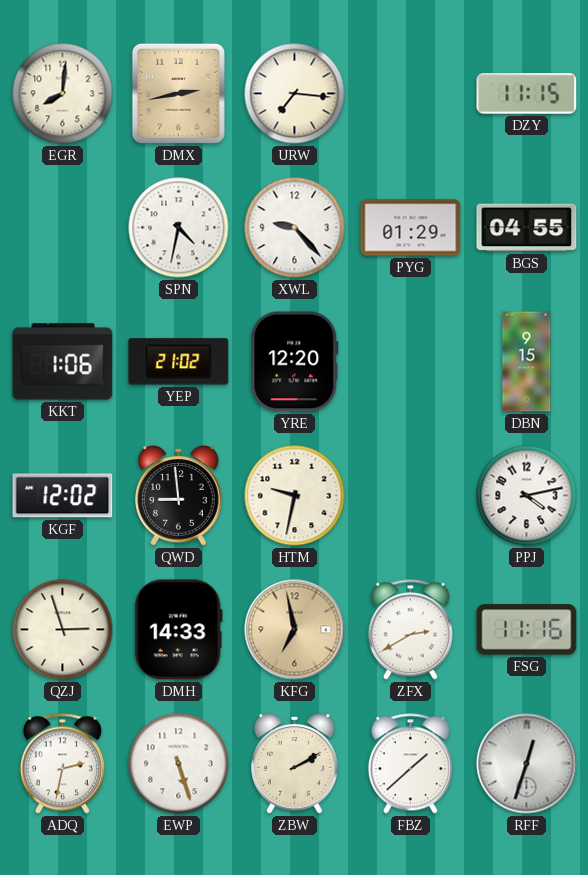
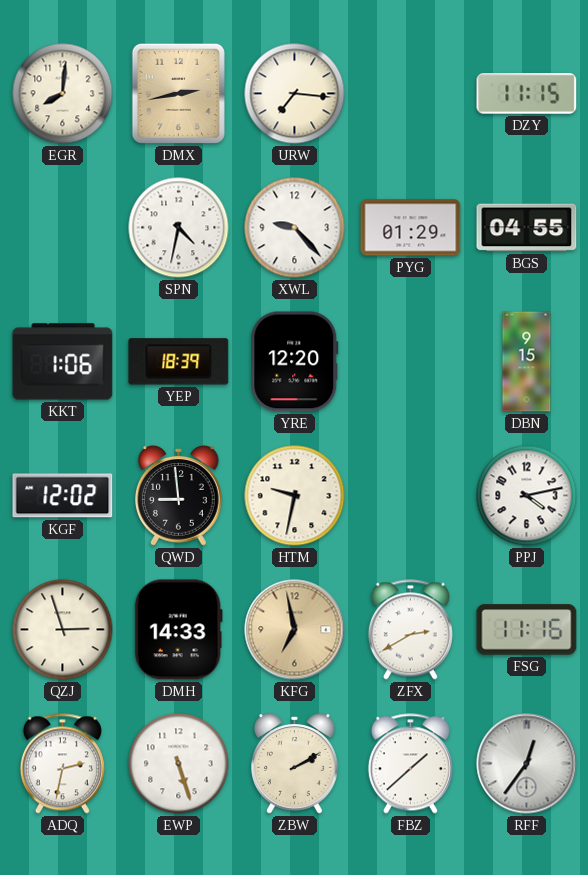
YEP: 21:02 -> 18:39
RFF: 12:33 -> 12:36
